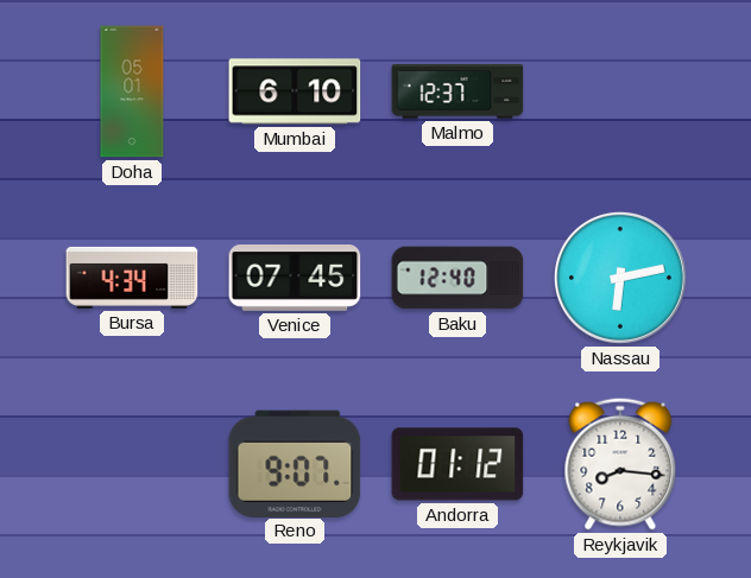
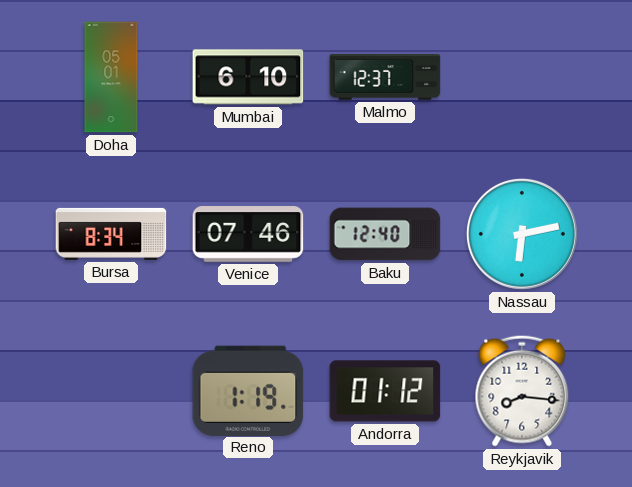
Bursa: 4:34 -> 8:34
Venice: 07:45 -> 07:46
Reno: 9:07 -> 1:19
